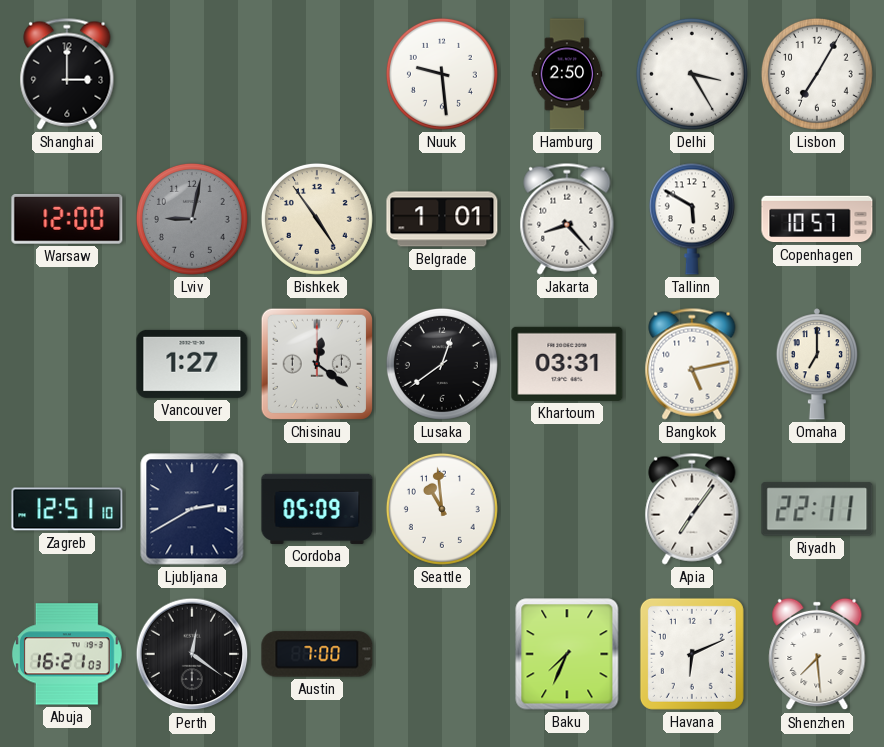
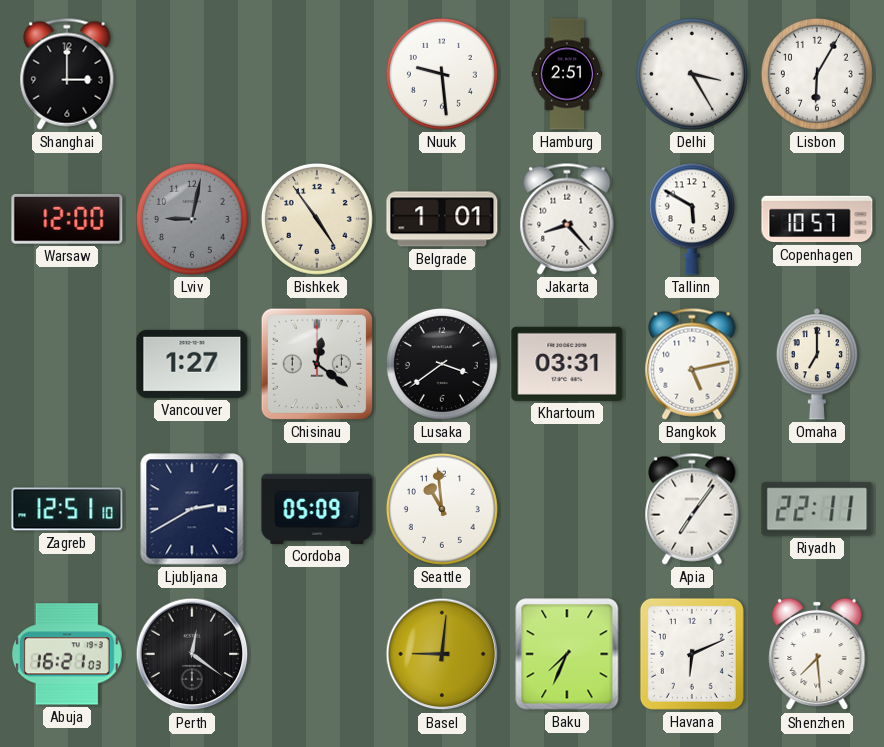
Hamburg: 2:50 -> 2:51
Lisbon: 7:05 -> 6:05
Lusaka: 12:39 -> 3:39
Austin: 7:00 -> none
Basel: none -> 9:01
